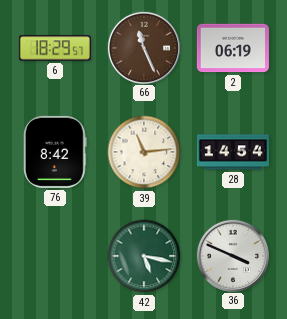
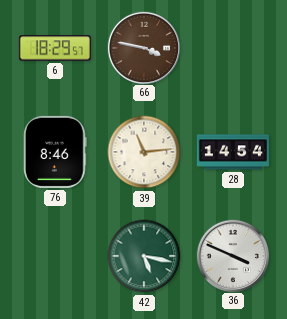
66: 11:26 -> 3:47
2: 06:19 -> none
76: 8:42 -> 8:46
